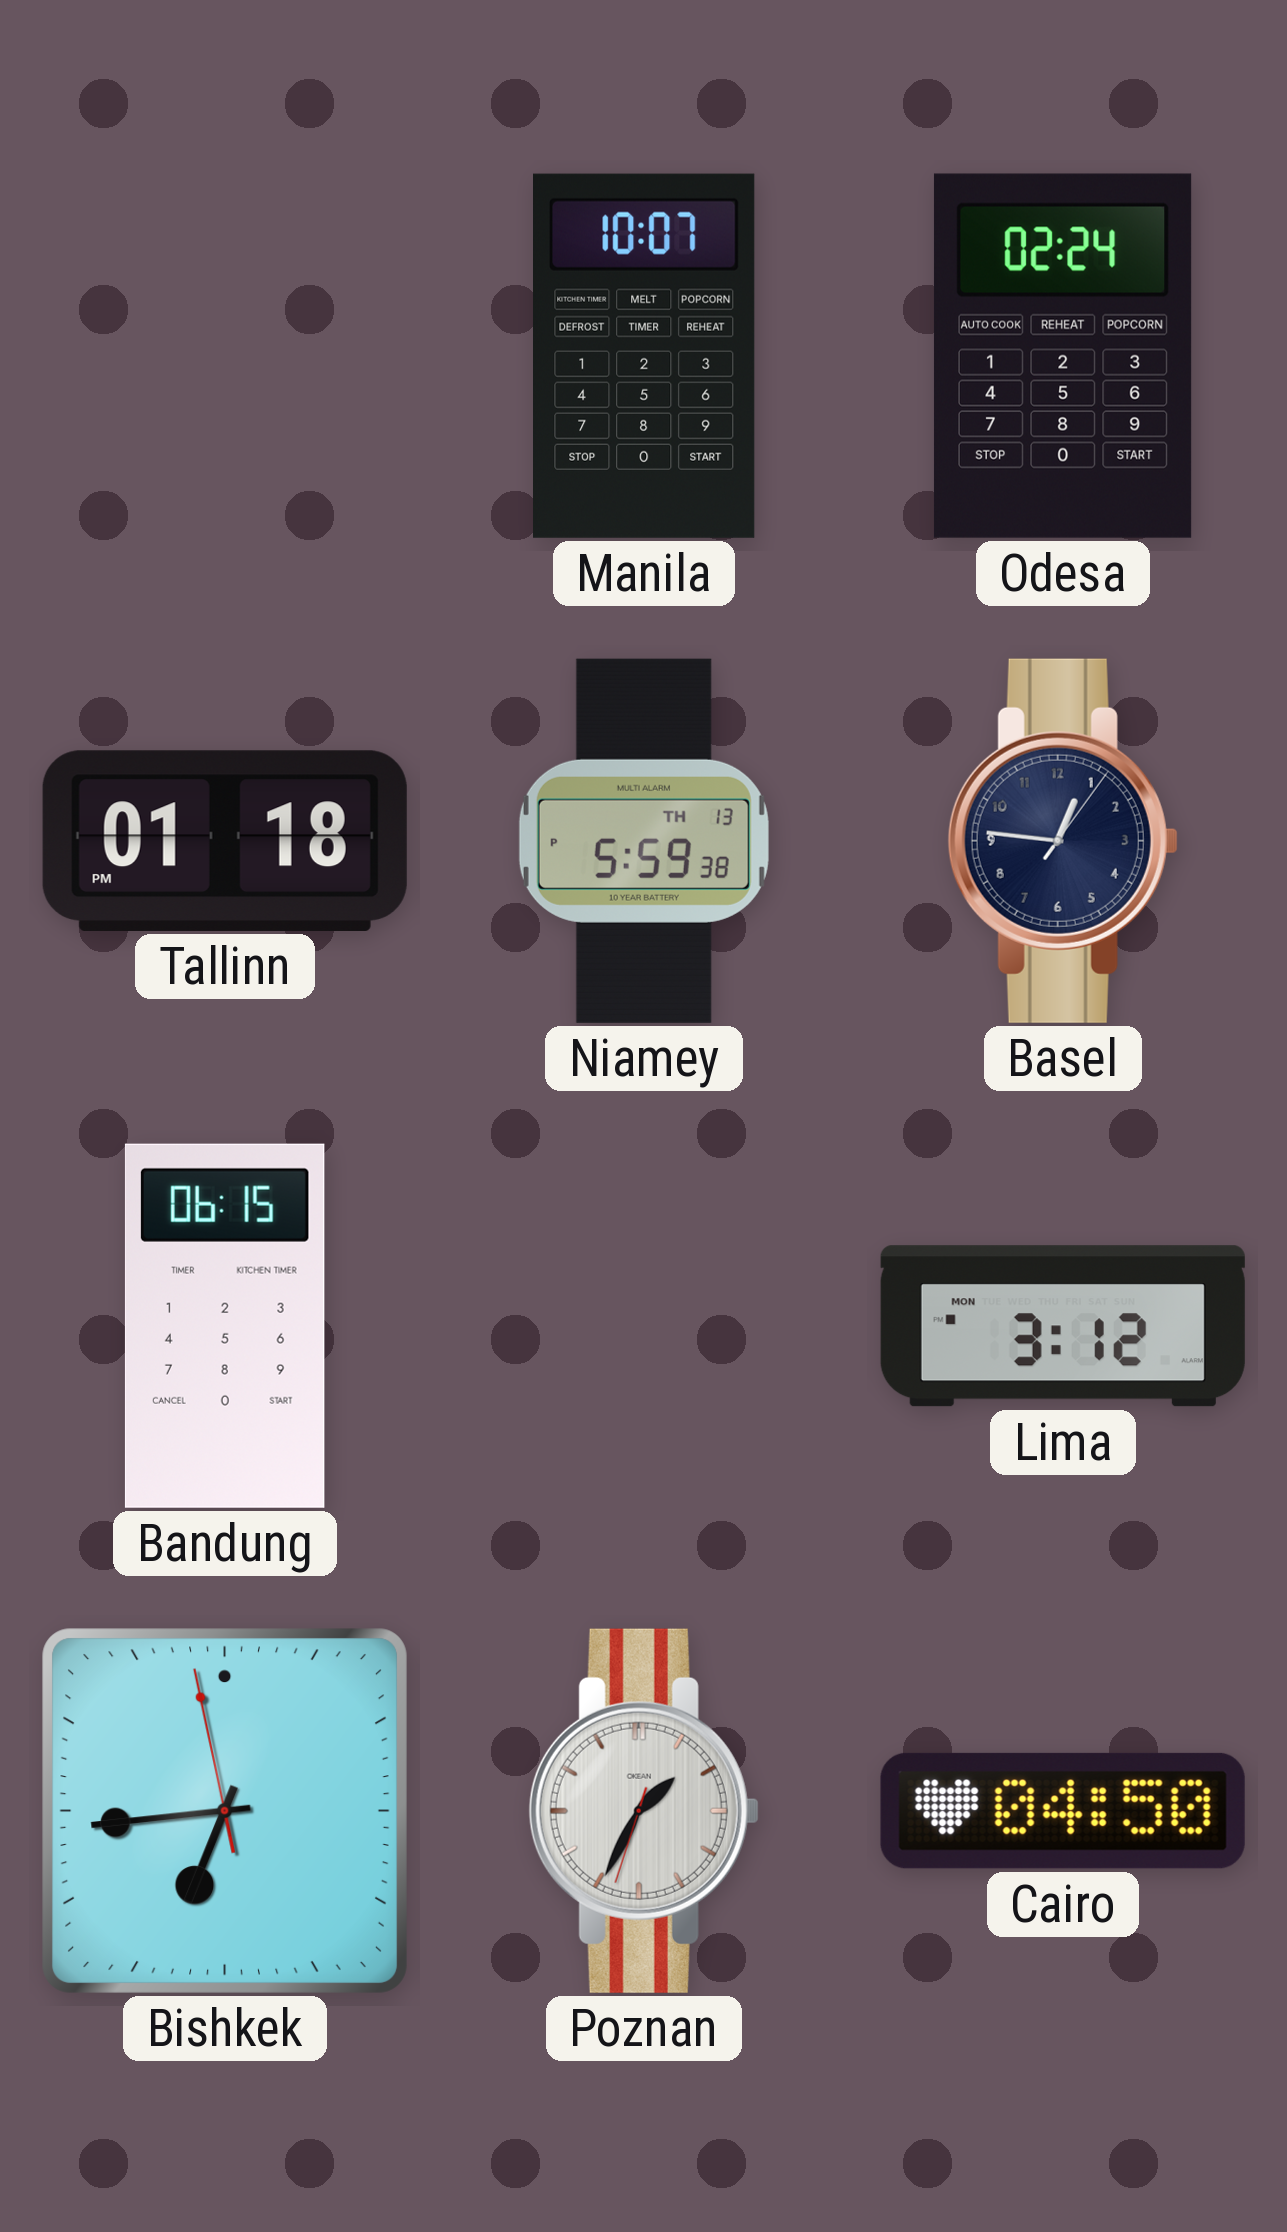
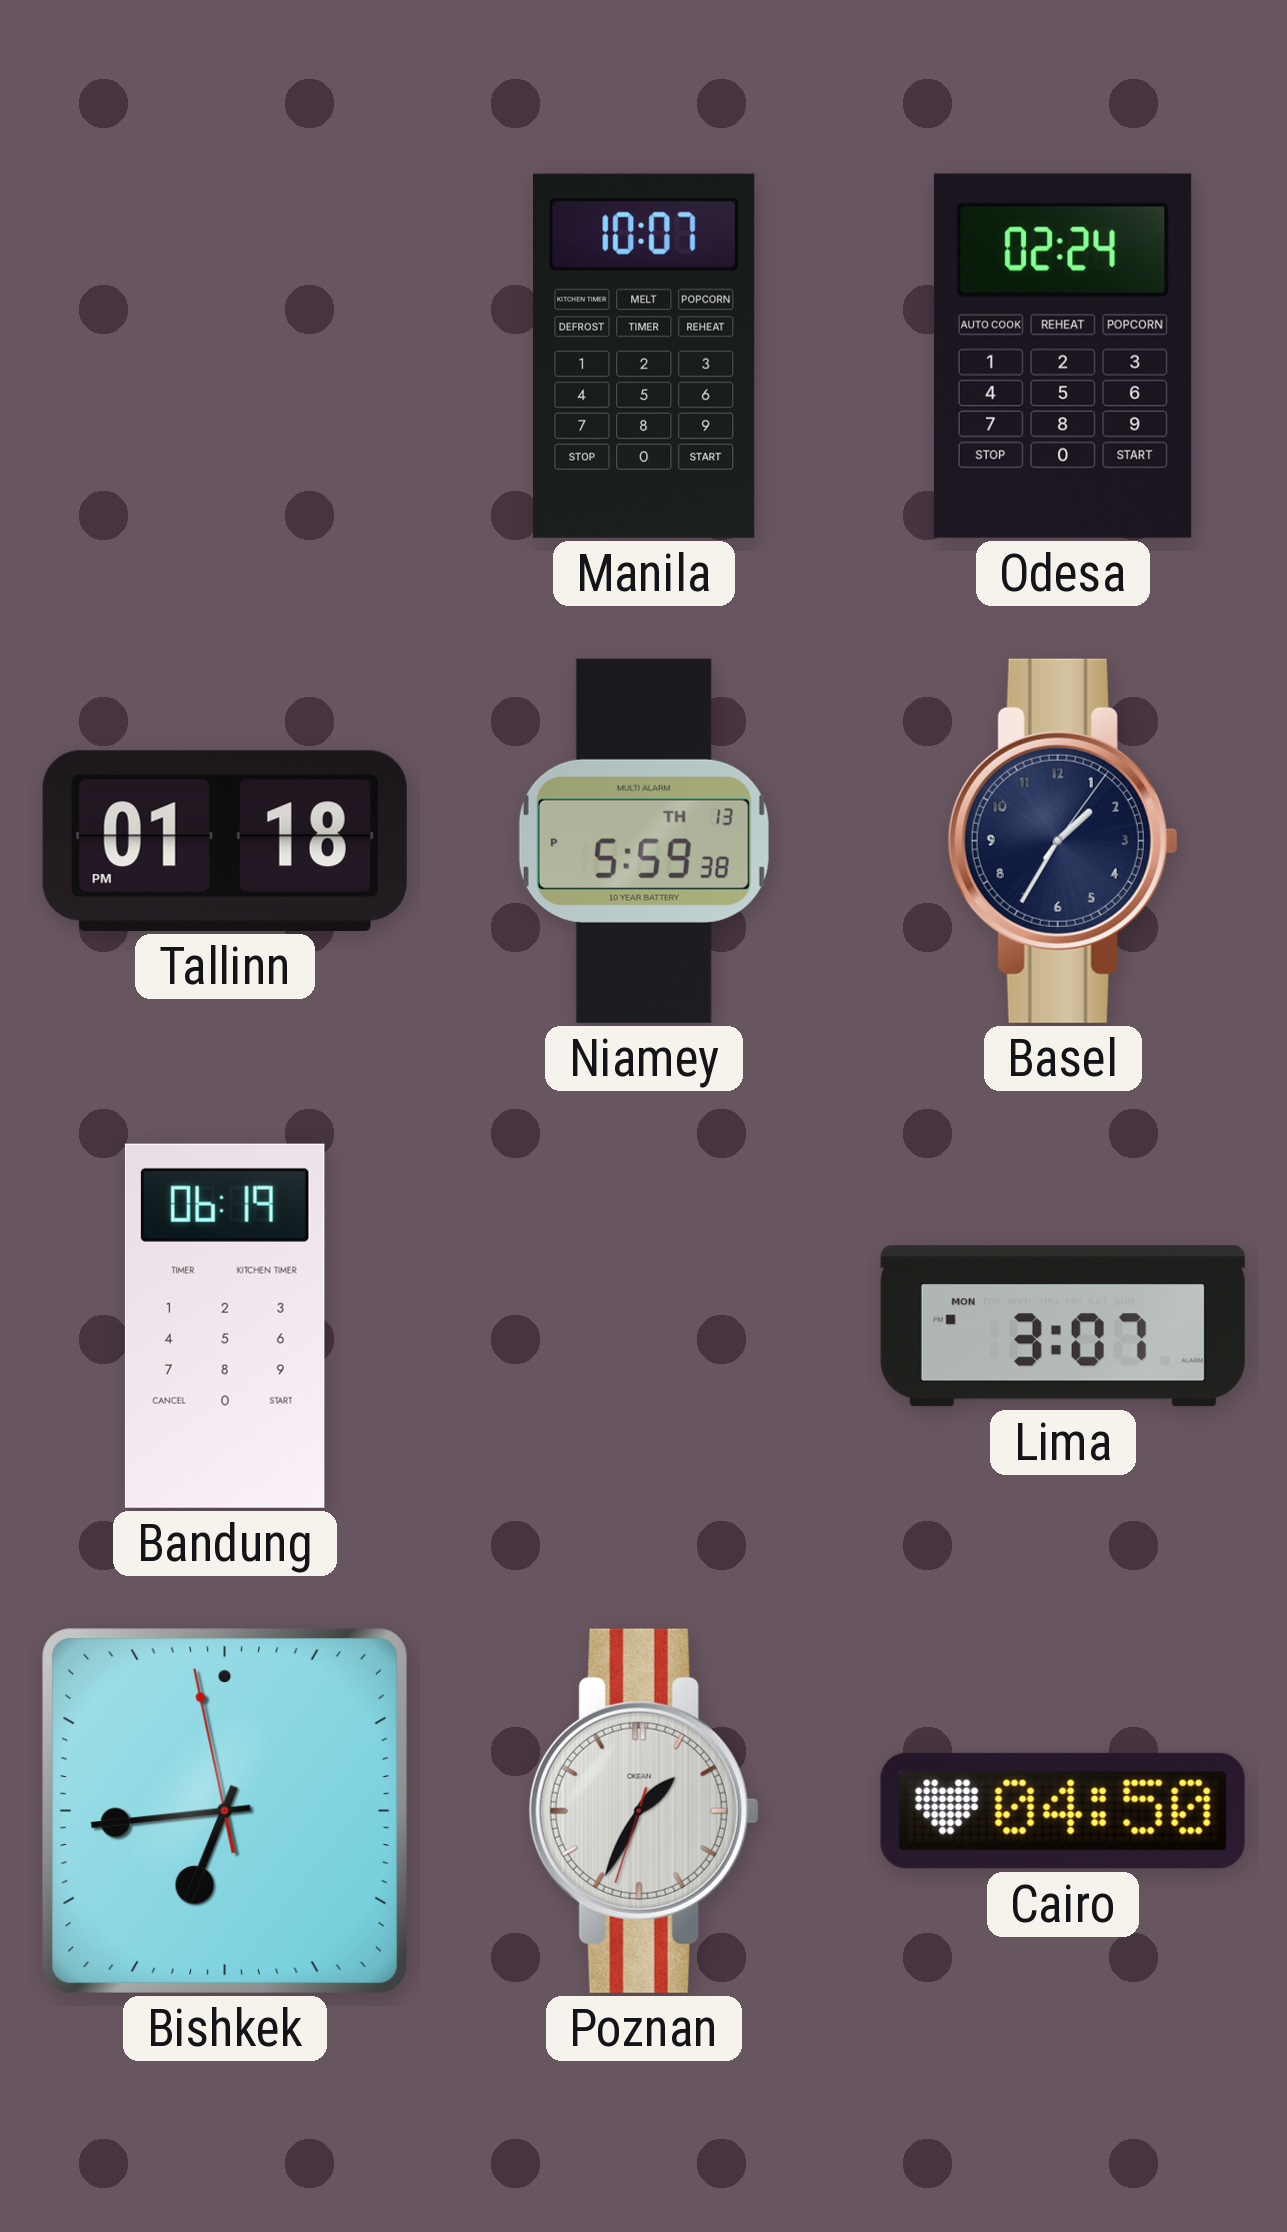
Basel: 12:46 -> 1:35
Bandung: 06:15 -> 06:19
Lima: 3:12 -> 3:07
